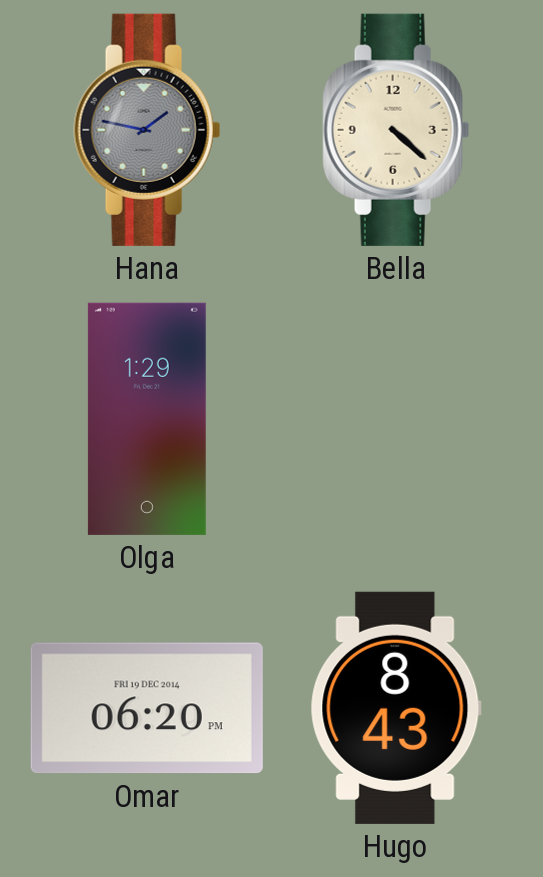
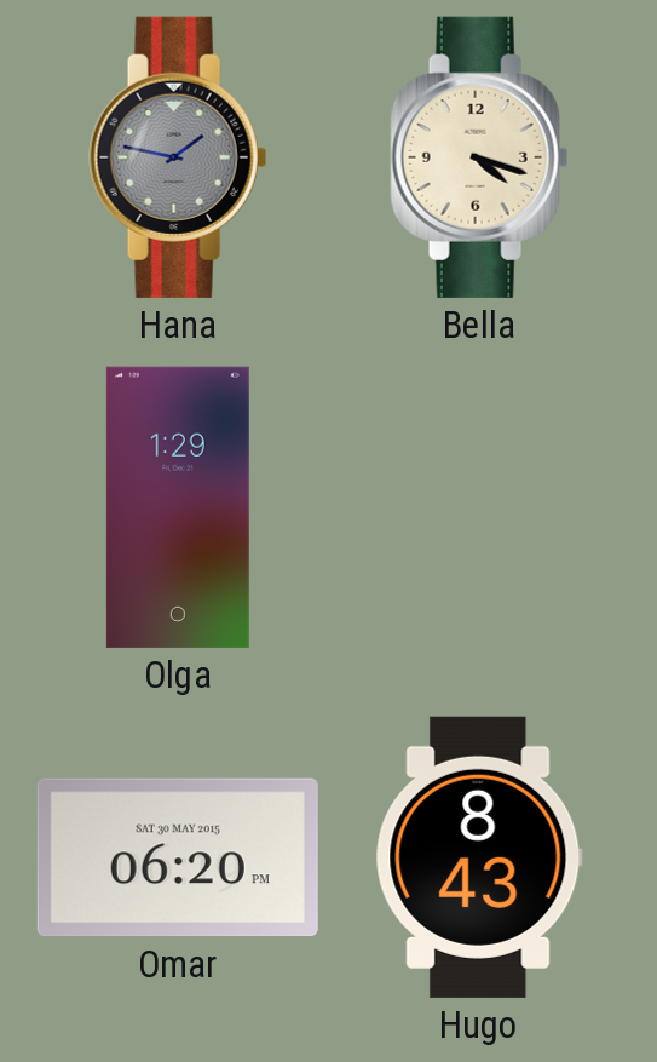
Bella: 4:22 -> 4:18
Omar date: FRI 19 DEC 2014 -> SAT 30 MAY 2015
